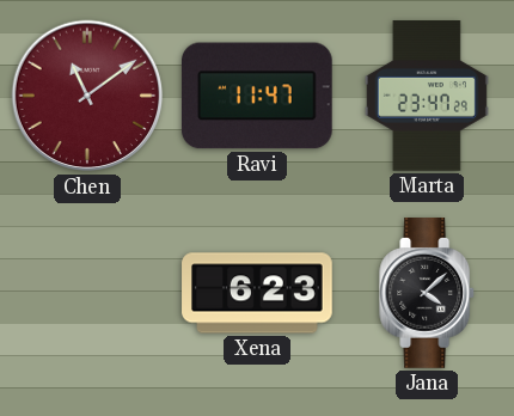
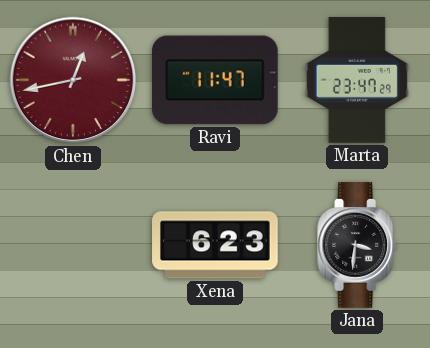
Chen: 11:09 -> 12:43
Jana: 4:08 -> 3:31
